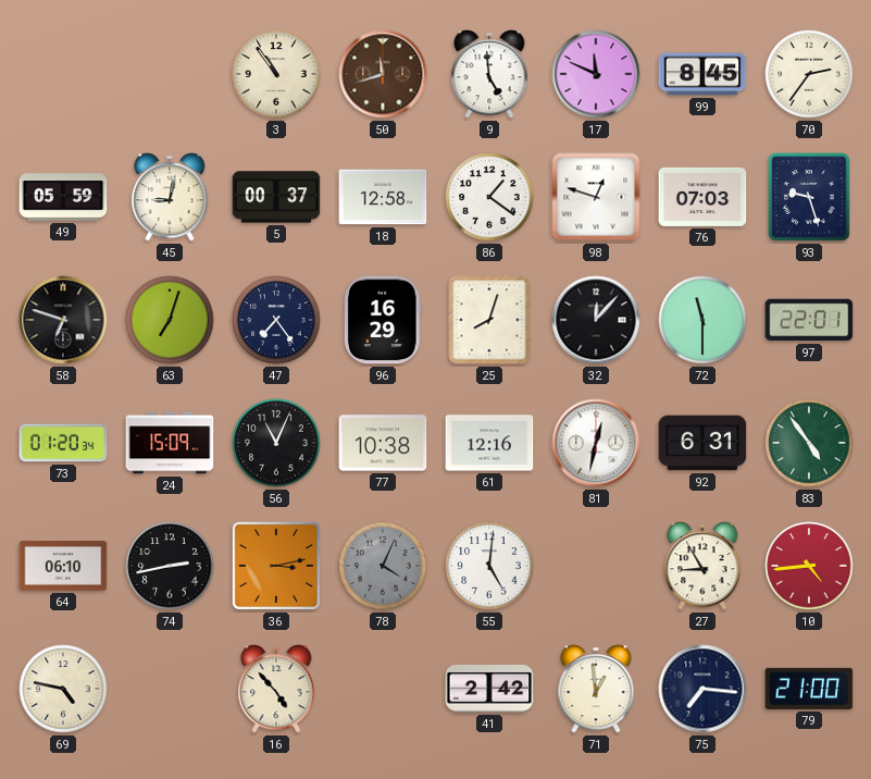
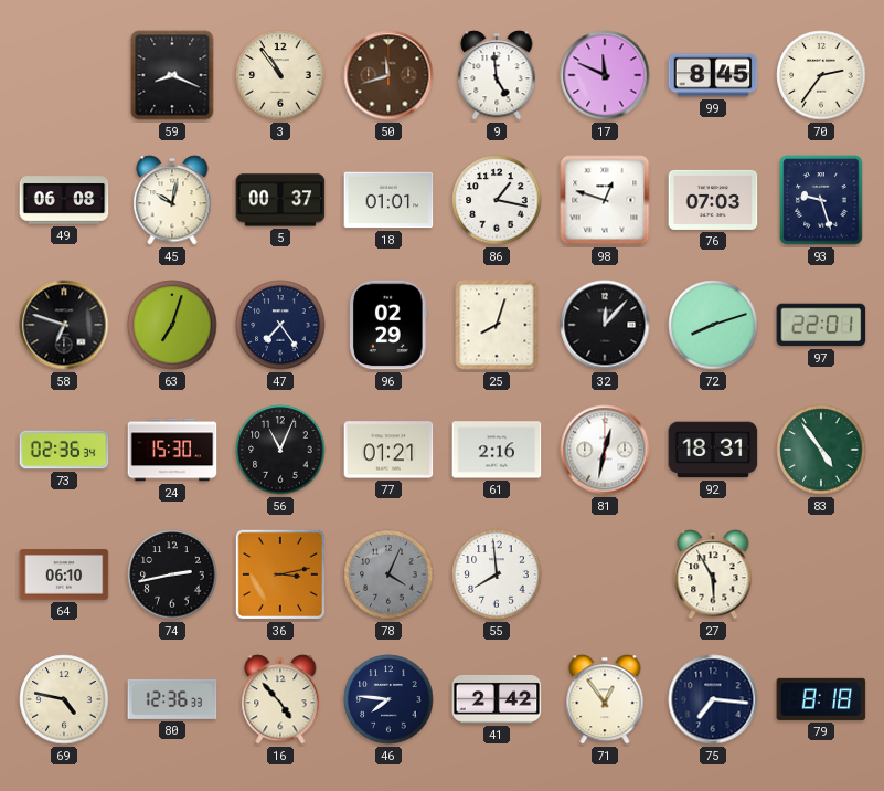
59: none -> 8:19
49: 05:59 -> 06:08
45: 9:02 -> 10:02
18: 12:58 -> 01:01
86: 1:21 -> 1:17
96: 16:29 -> 02:29
72: 11:30 -> 8:12
73: 01:20 -> 02:36
24: 15:09 -> 15:30
77: 10:38 -> 01:21
61: 12:16 -> 2:16
92: 6:31 -> 18:31
55: 5:01 -> 7:59
27: 8:55 -> 5:55
10: 4:44 -> none
80: none -> 12:36
46: none -> 7:46
71: 12:59 -> 12:54
79: 21:00 -> 8:18
